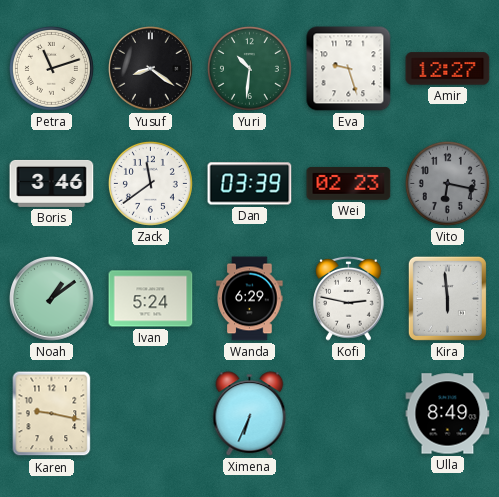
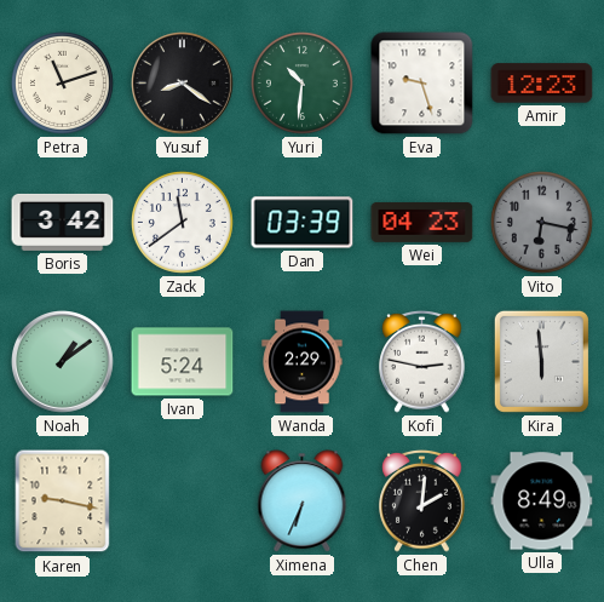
Amir: 12:27 -> 12:23
Boris: 3:46 -> 3:42
Wei: 02:23 -> 04:23
Wanda: 6:29 -> 2:29
Chen: none -> 2:01
